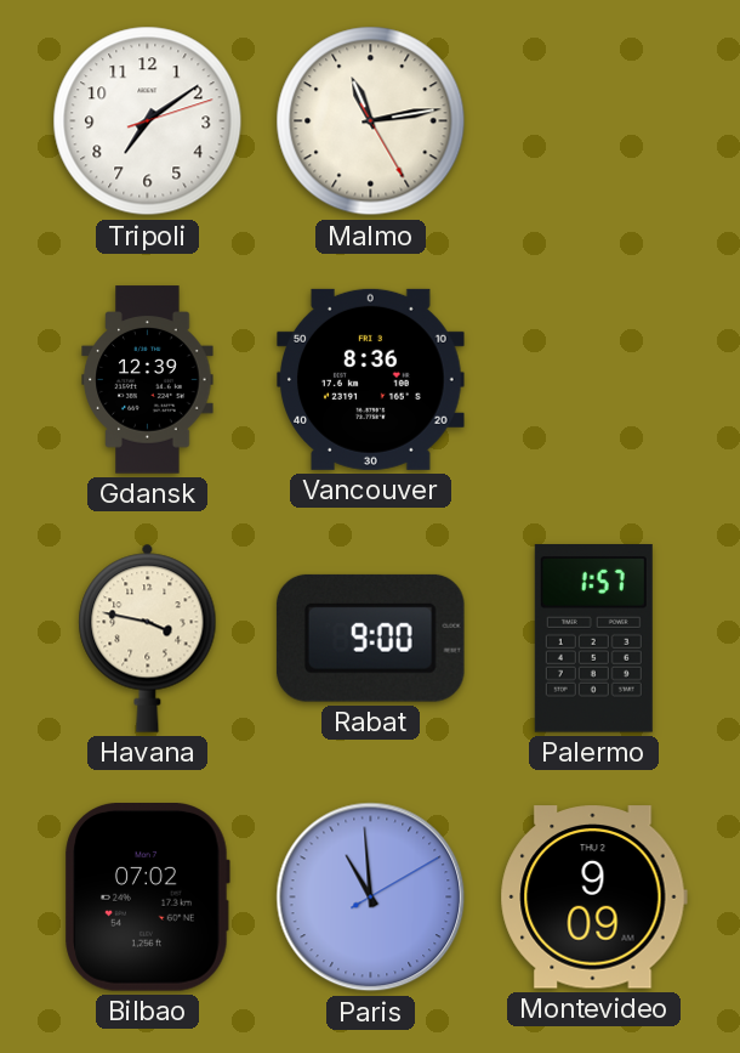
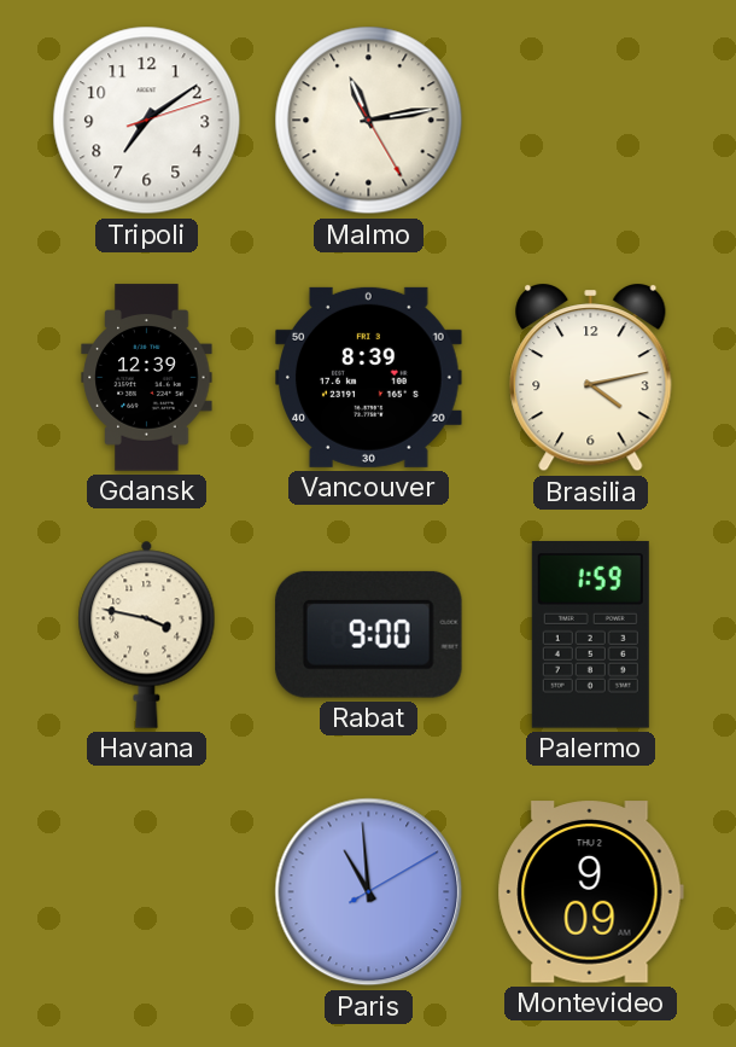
Vancouver: 8:36 -> 8:39
Brasilia: none -> 4:13
Palermo: 1:57 -> 1:59
Bilbao: 07:02 -> none
